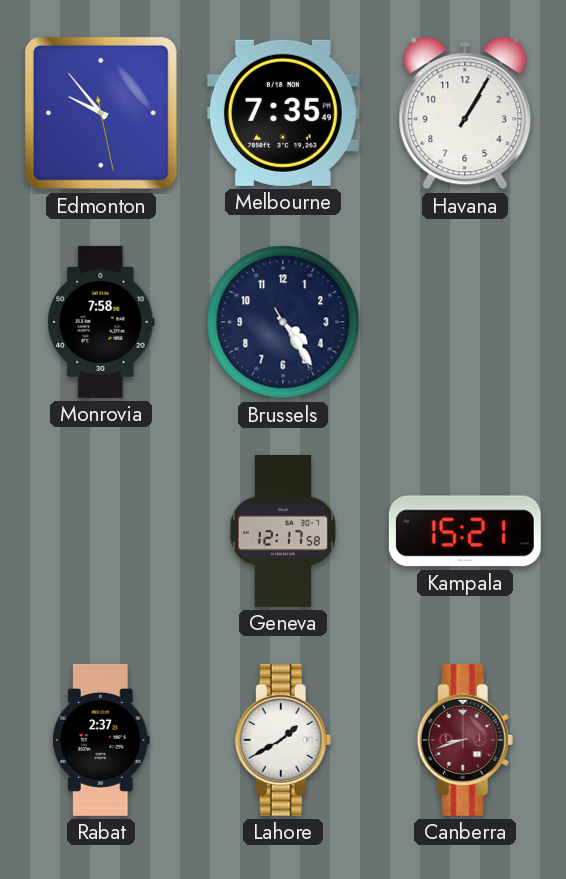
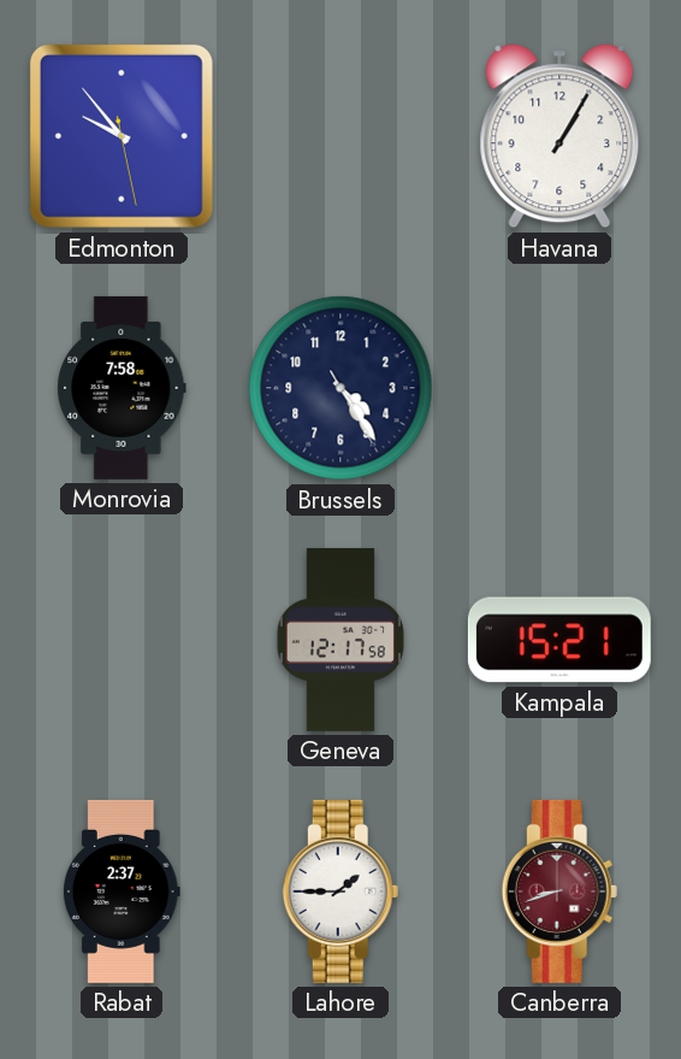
Melbourne: 7:35 -> none
Lahore: 1:40 -> 1:45
